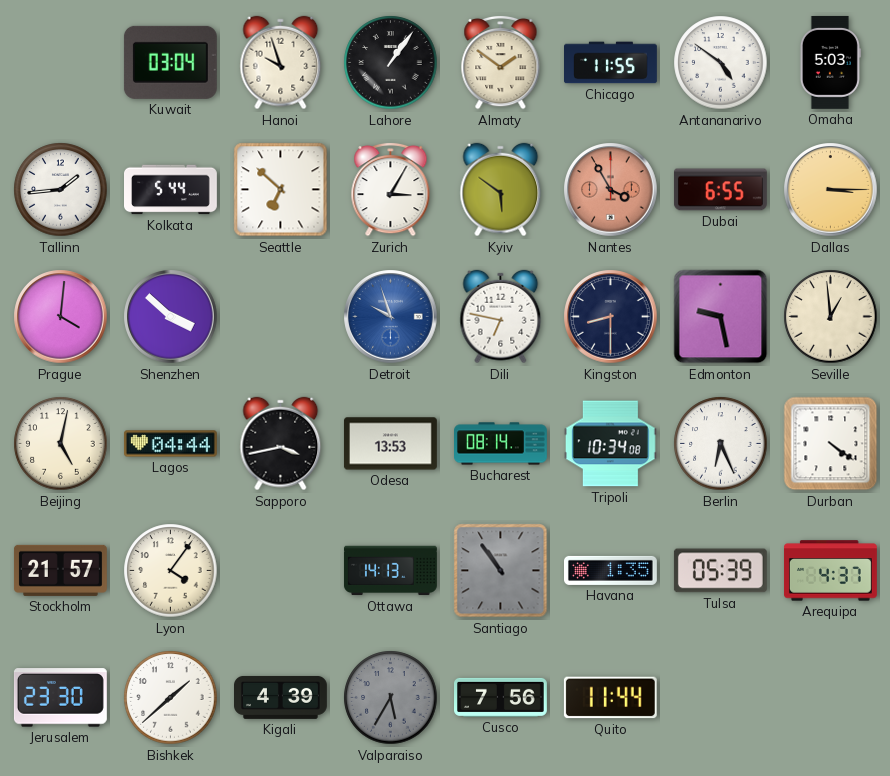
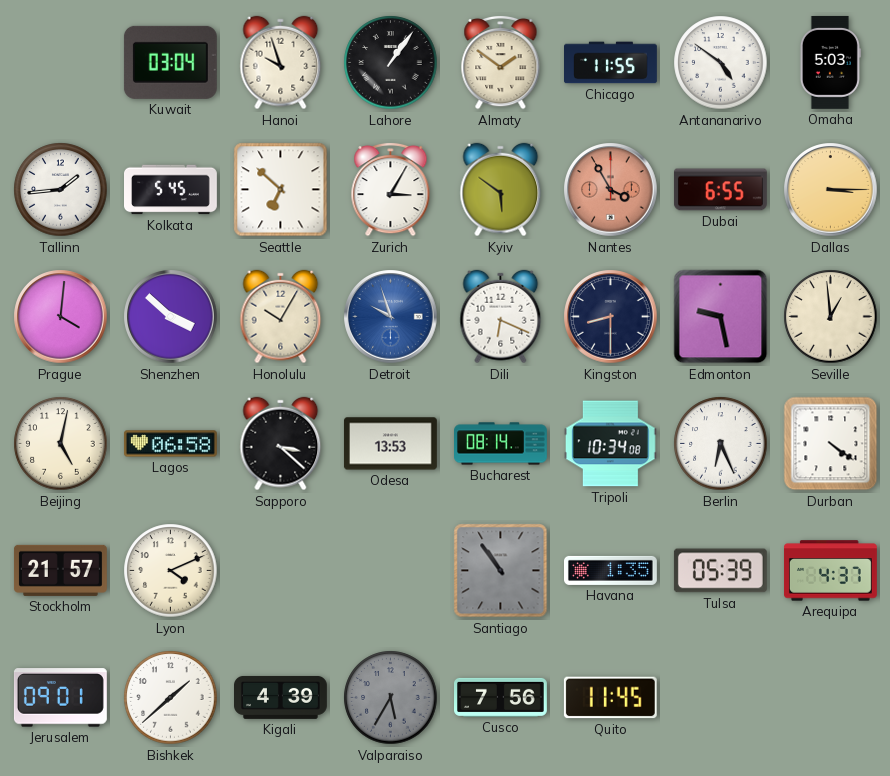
Kolkata: 5:44 -> 5:45
Honolulu: none -> 10:05
Dili: 6:47 -> 6:19
Lagos: 04:44 -> 06:58
Sapporo: 3:43 -> 3:22
Lyon: 4:06 -> 4:11
Ottawa: 14:13 -> none
Jerusalem: 23:30 -> 09:01
Quito: 11:44 -> 11:45
